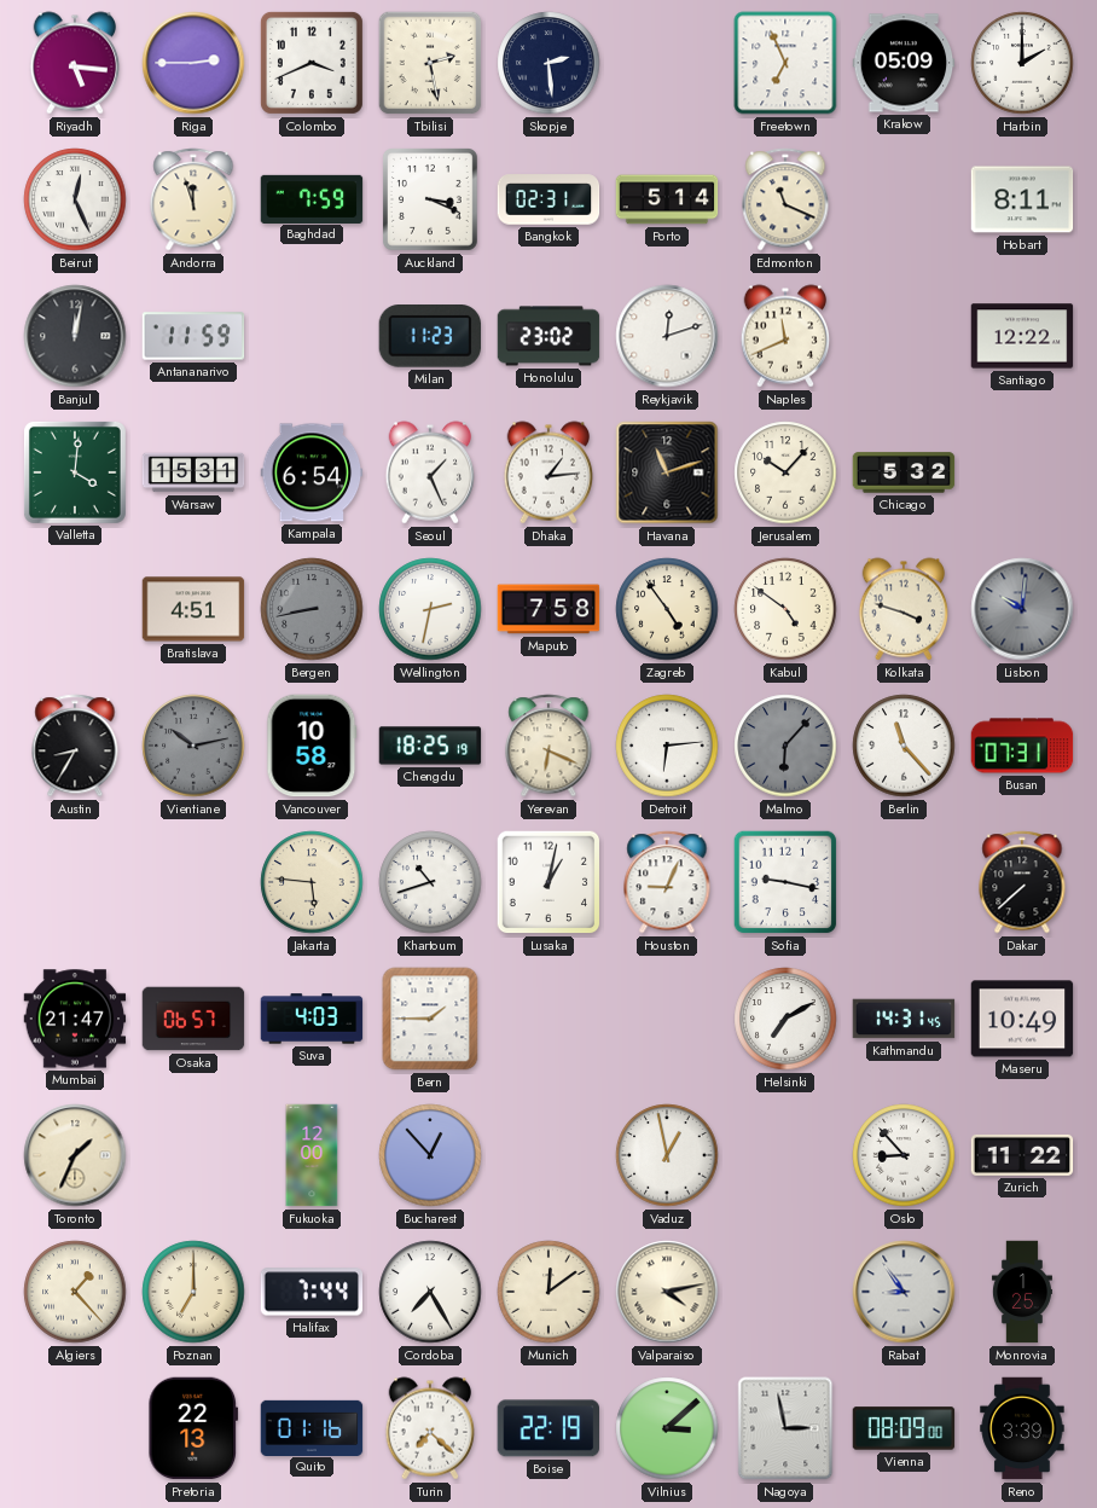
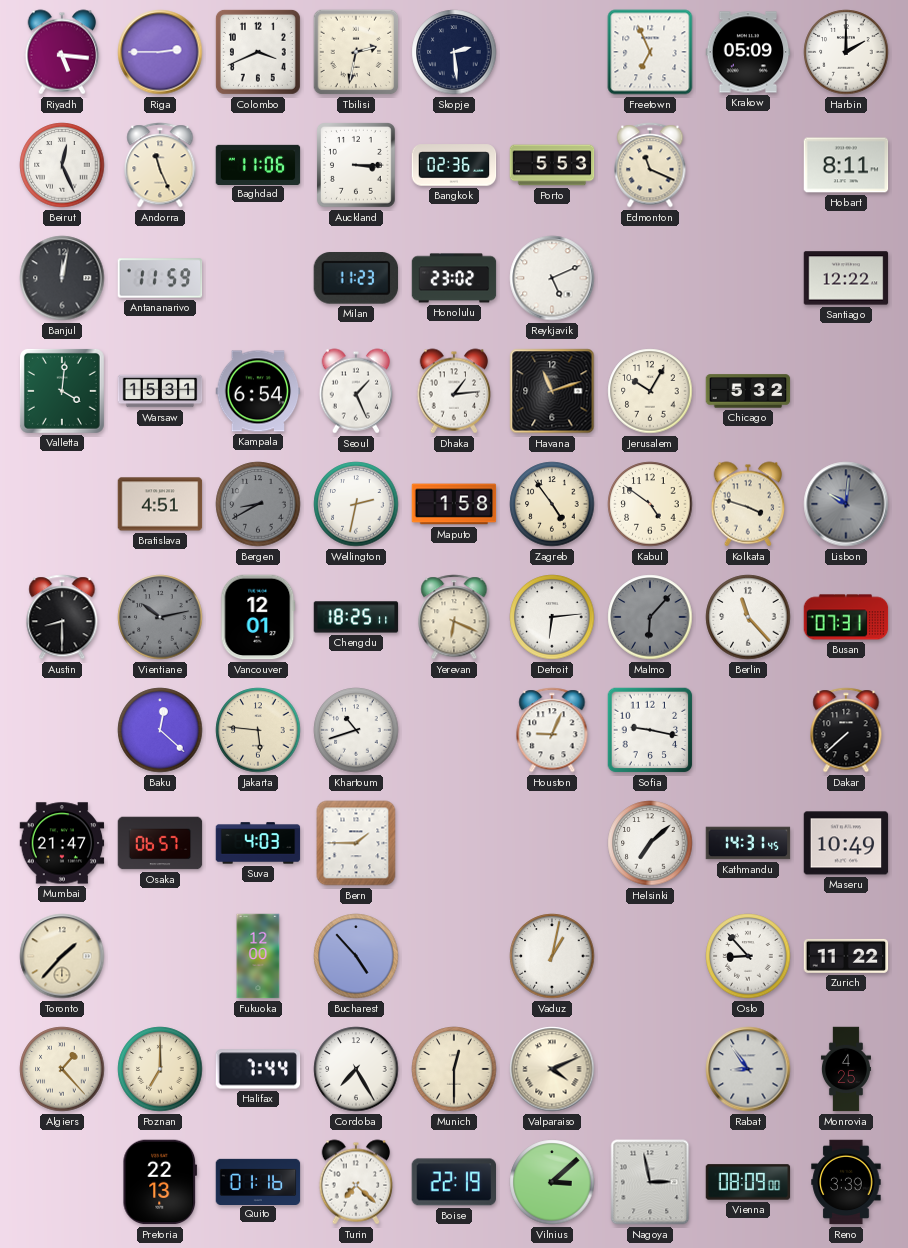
Tbilisi: 2:28 -> 2:32
Andorra: 11:57 -> 11:26
Baghdad: 7:59 -> 11:06
Auckland: 3:19 -> 3:15
Bangkok: 02:31 -> 02:36
Porto: 5:14 -> 5:53
Reykjavik: 12:12 -> 5:11
Naples: 11:41 -> none
Jerusalem: 10:07 -> 10:05
Bergen: 8:43 -> 8:40
Maputo: 7:58 -> 1:58
Austin: 8:35 -> 8:30
Vancouver: 10:58 -> 12:01
Chengdu: 18:25:19 -> 18:25:11
Baku: none -> 12:22
Lusaka: 1:02 -> none
Helsinki: 7:10 -> 7:08
Toronto: 1:34 -> 1:37
Bucharest: 12:53 -> 4:53
Vaduz: 12:58 -> 1:02
Munich: 12:09 -> 12:30
Valparaiso: 4:13 -> 4:11
Monrovia: 1:25 -> 4:25
